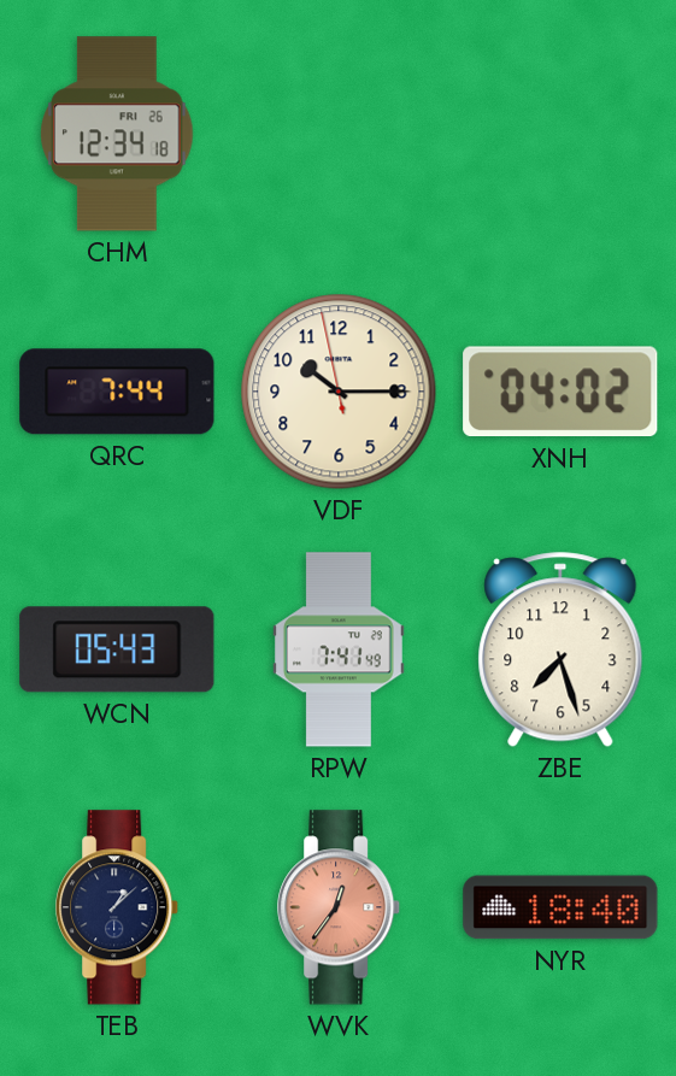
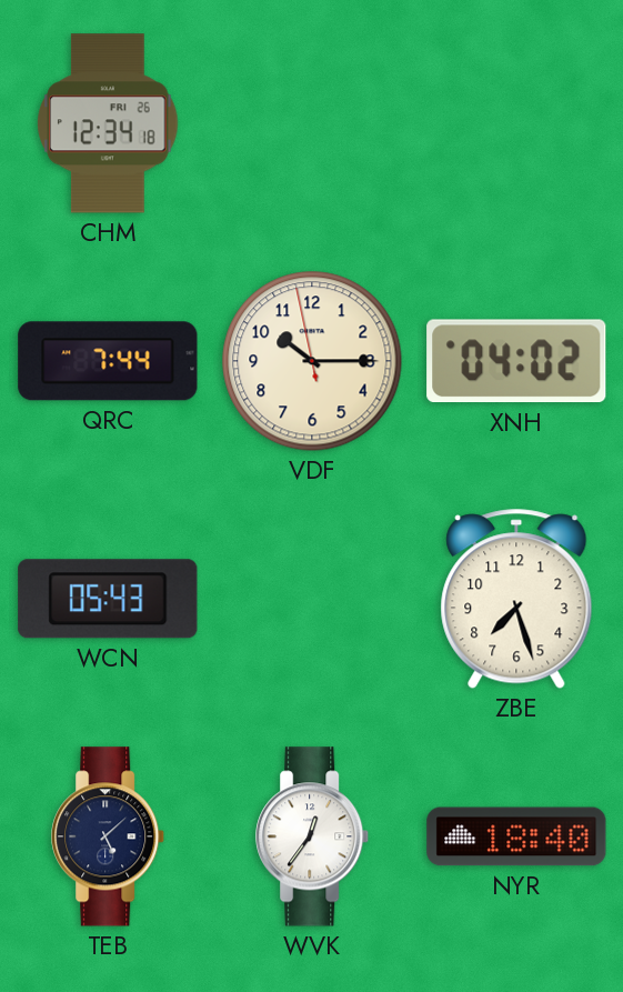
RPW: 7:41 -> none
TEB: 1:08 -> 5:08
WVK dial: salmon -> white
